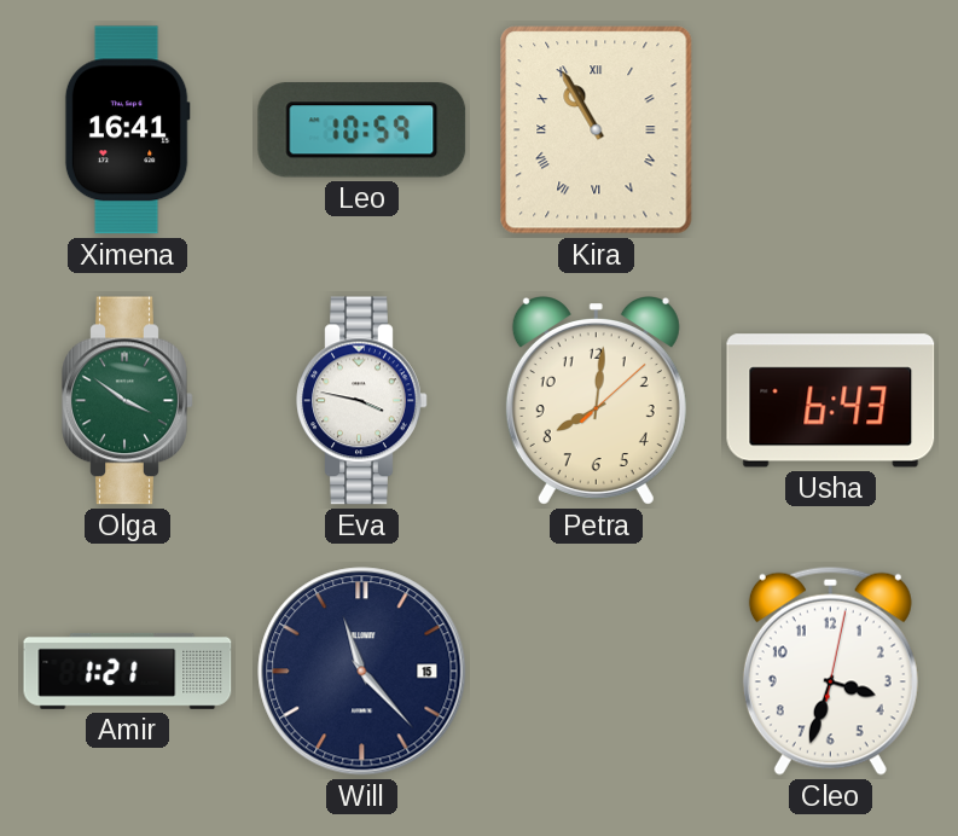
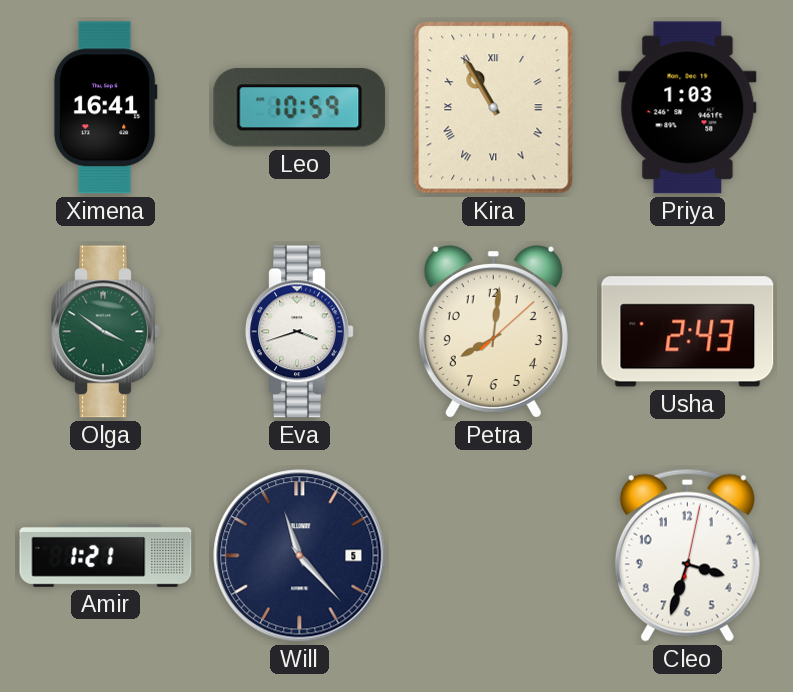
Priya: none -> 1:03
Eva: 3:47 -> 3:42
Usha: 6:43 -> 2:43
Will date: 15 -> 5
